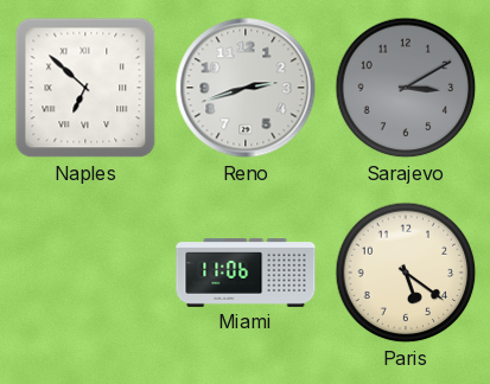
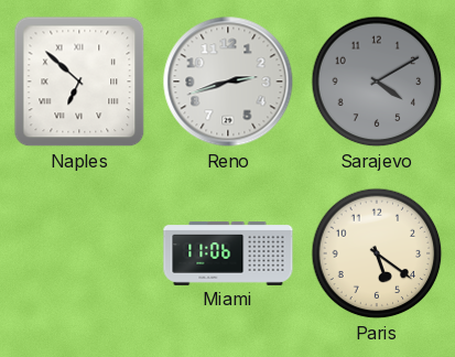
Sarajevo: 3:10 -> 4:10
